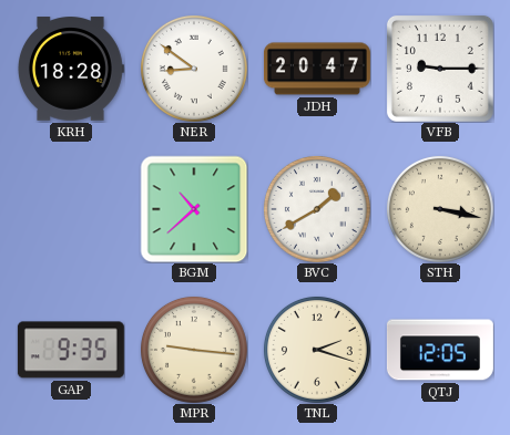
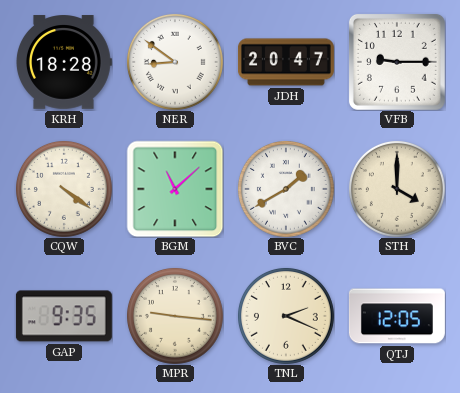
CQW: none -> 4:21
BGM: 10:38 -> 11:08
STH: 3:17 -> 4:00
TNL: 2:18 -> 2:19
